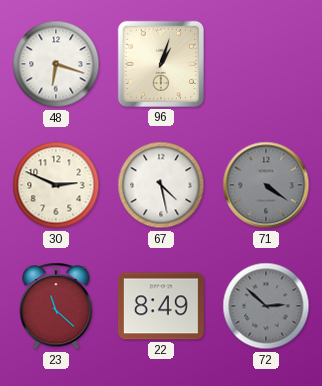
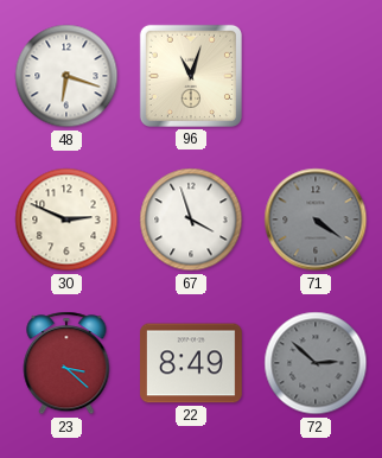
96: 1:03 -> 11:03
67: 4:28 -> 3:57
23: 11:22 -> 3:22
